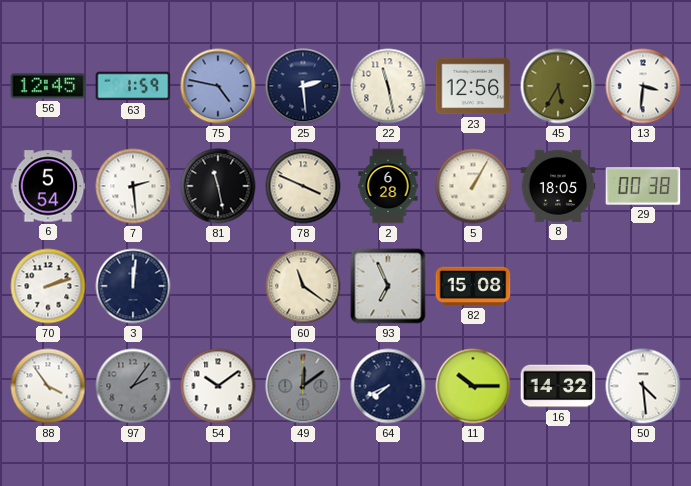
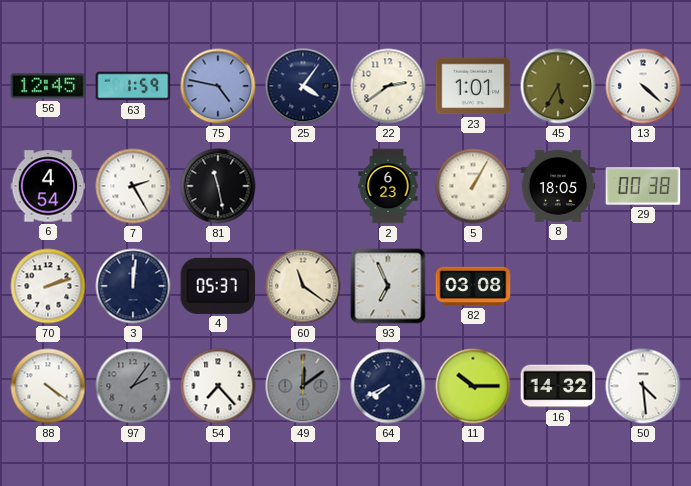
25: 2:29 -> 4:06
22: 11:28 -> 2:39
23: 12:56 -> 1:01
13: 3:31 -> 4:22
6: 5:54 -> 4:54
7: 2:29 -> 2:25
78: 3:49 -> none
2: 6:28 -> 6:23
4: none -> 05:37
82: 15:08 -> 03:08
88: 3:54 -> 4:21
54: 10:09 -> 7:23
